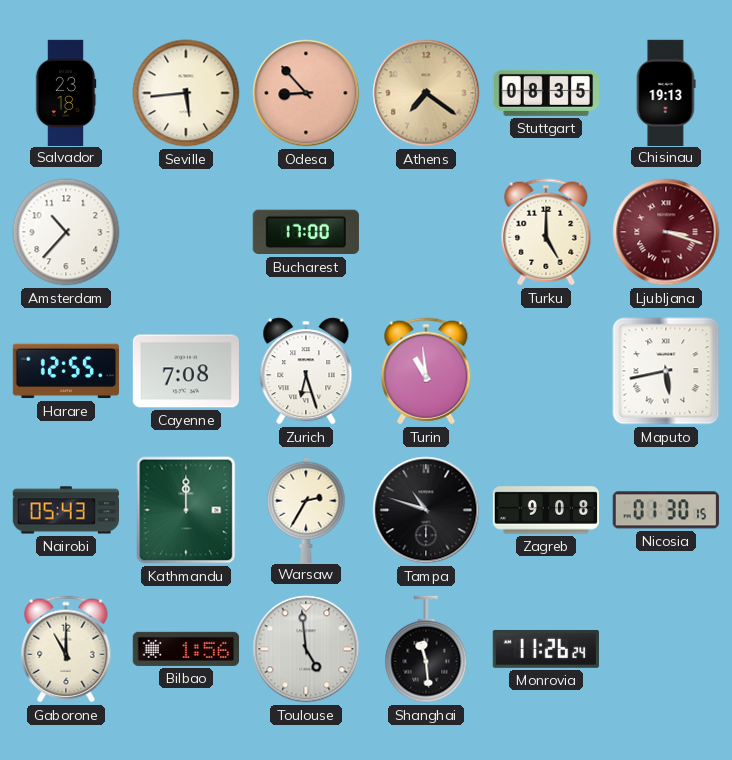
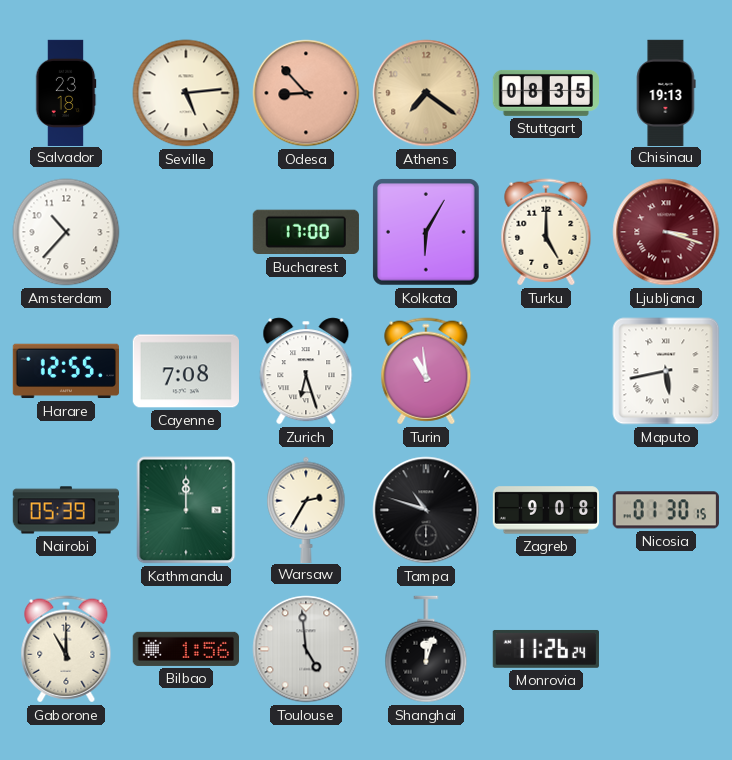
Seville: 5:44 -> 5:14
Kolkata: none -> 6:05
Nairobi: 05:43 -> 05:39
Shanghai: 11:29 -> 12:03
